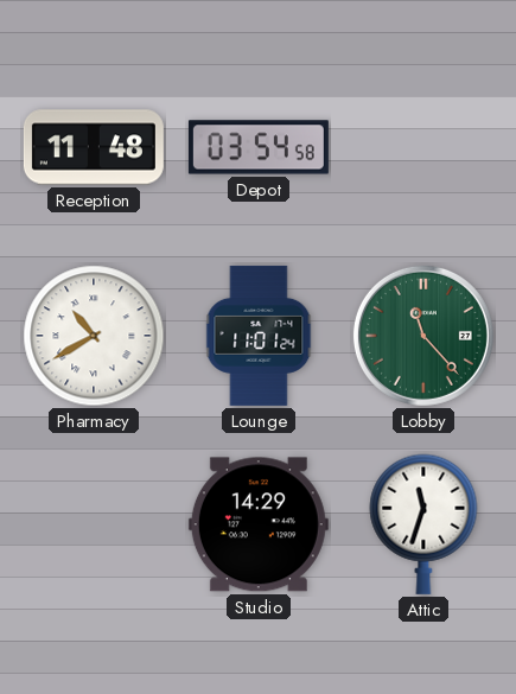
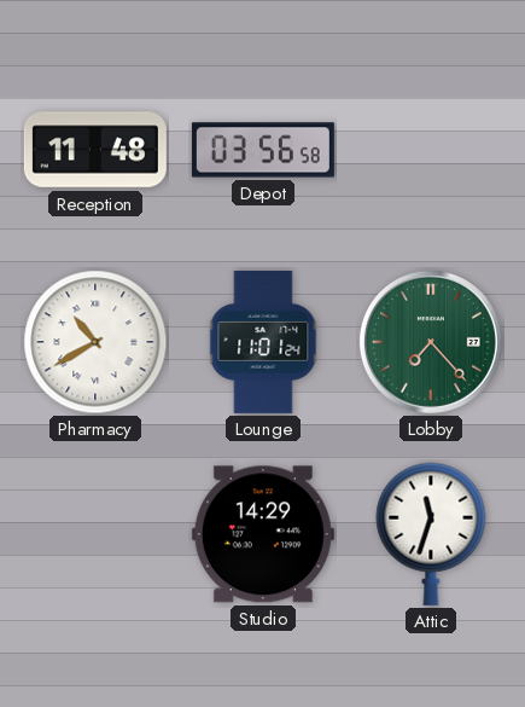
Depot: 03:54 -> 03:56
Lobby: 11:23 -> 7:23
